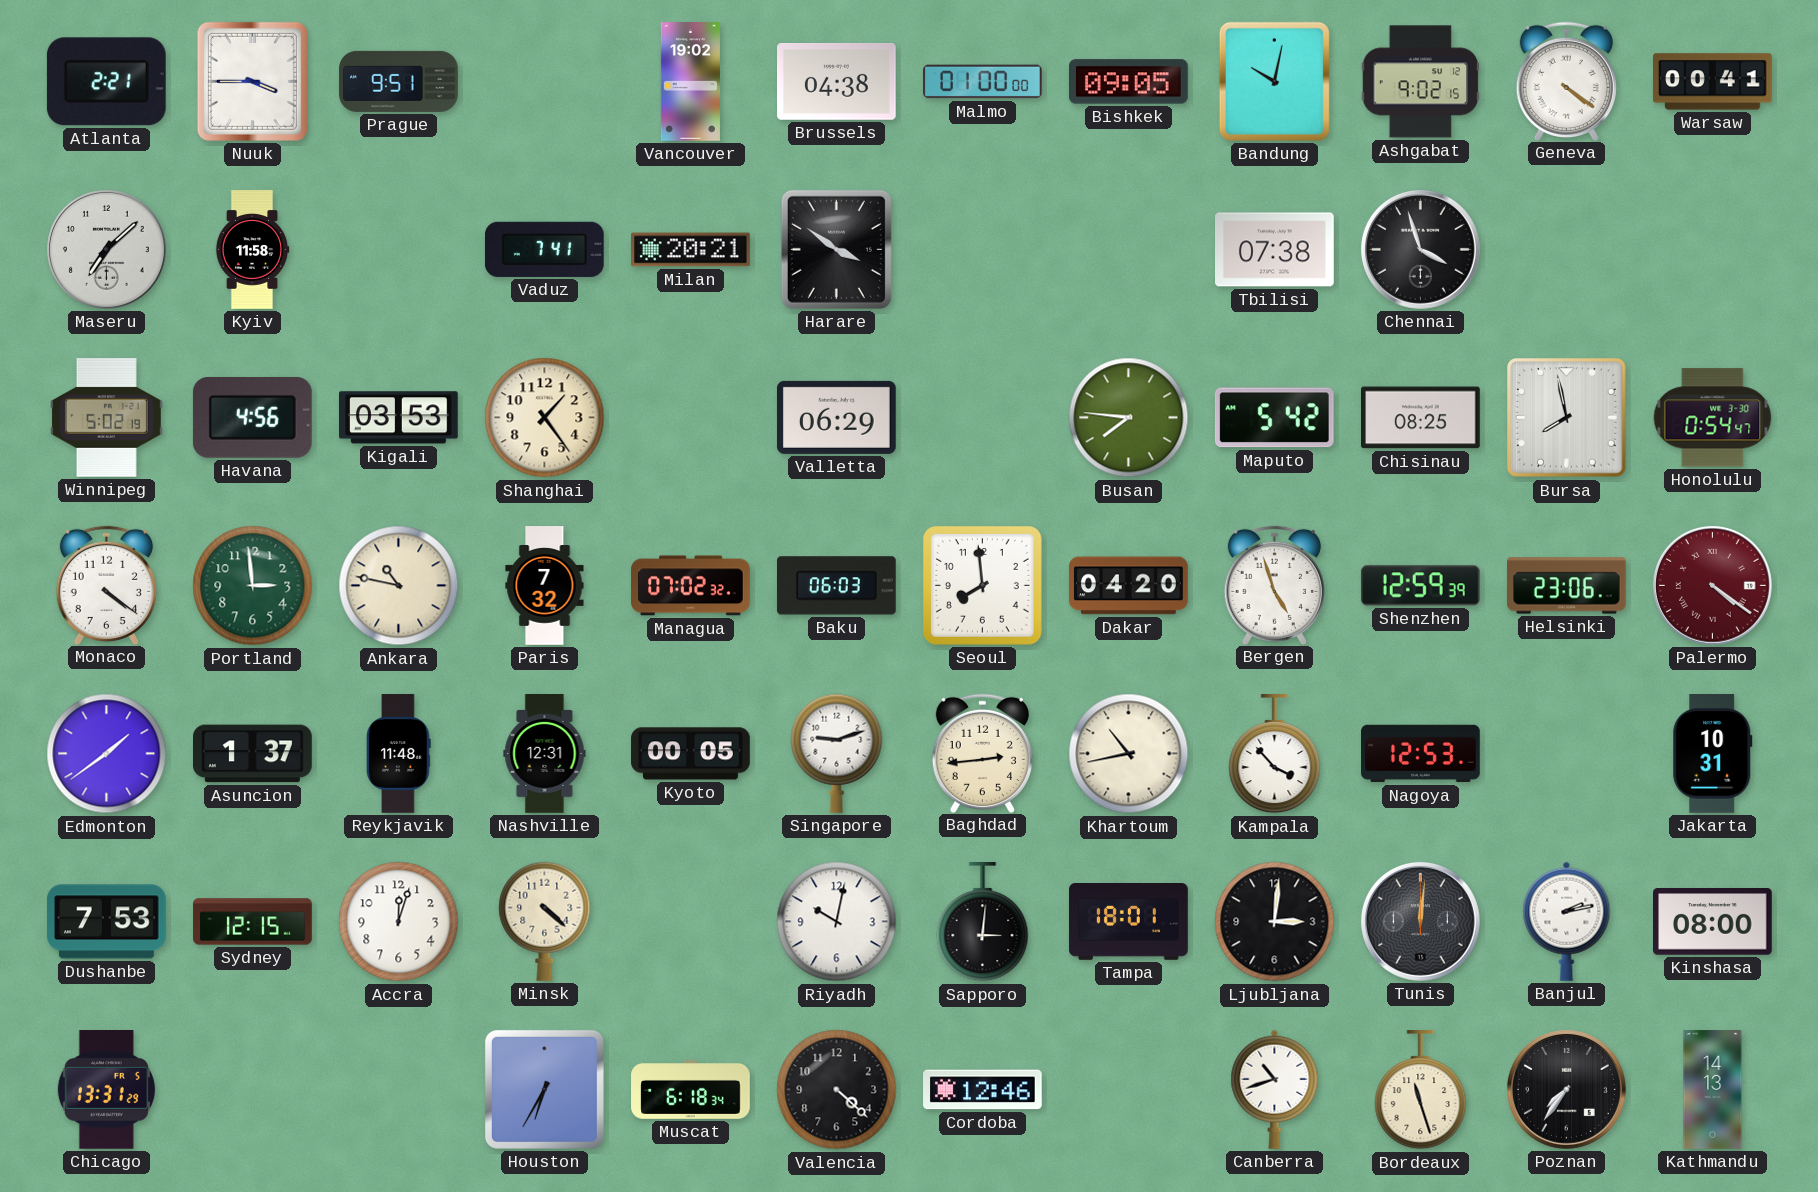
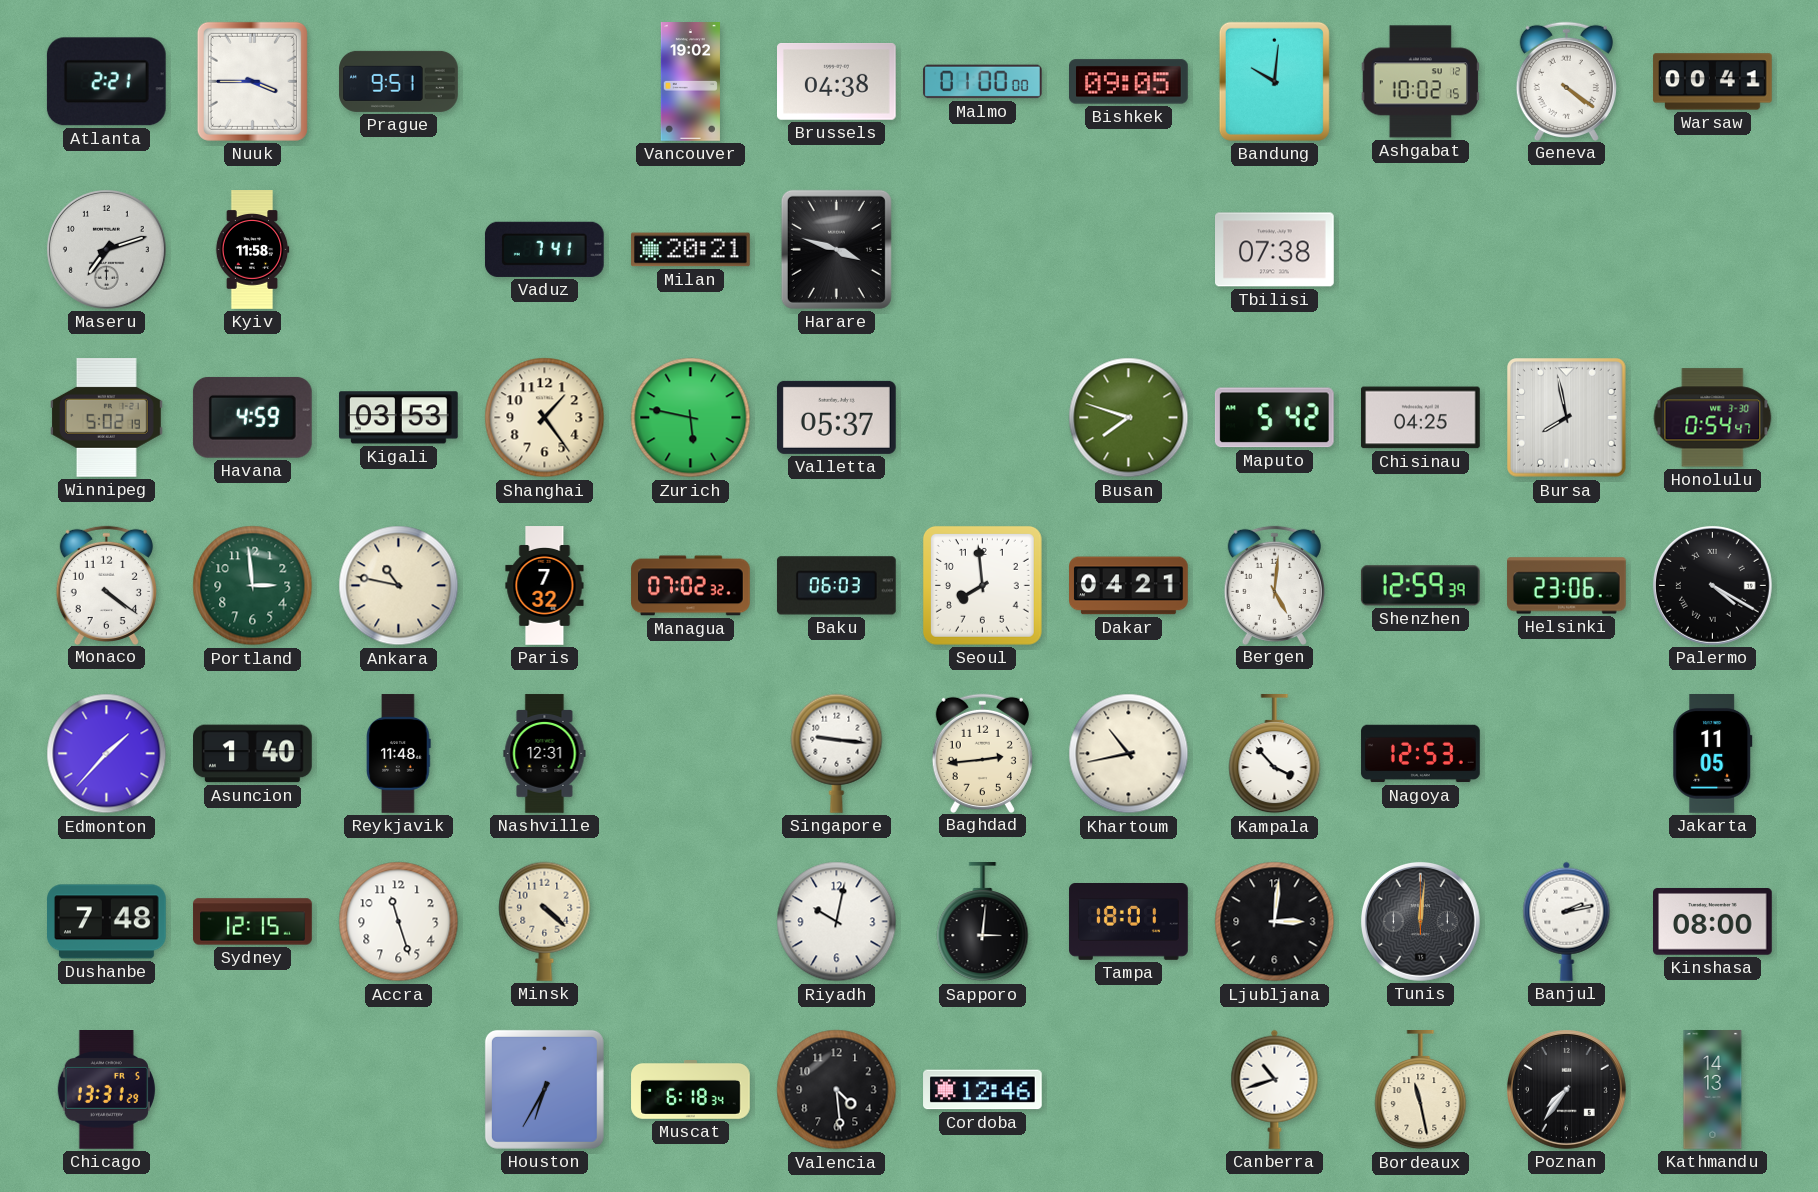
Bandung: 10:02 -> 10:01
Ashgabat: 9:02 -> 10:02
Maseru: 7:08 -> 7:12
Harare: 3:51 -> 3:48
Chennai: 3:57 -> none
Havana: 4:56 -> 4:59
Zurich: none -> 5:47
Valletta: 06:29 -> 05:37
Busan: 7:46 -> 7:48
Chisinau: 08:25 -> 04:25
Dakar: 04:20 -> 04:21
Bergen: 4:57 -> 5:01
Palermo: 4:21 -> 4:20
Palermo dial: burgundy -> black
Edmonton: 1:39 -> 1:37
Asuncion: 1:37 -> 1:40
Kyoto: 00:05 -> none
Singapore: 9:12 -> 9:16
Jakarta: 10:31 -> 11:05
Dushanbe: 7:53 -> 7:48
Accra: 12:03 -> 11:27
Valencia: 4:22 -> 4:29
Bordeaux: 11:27 -> 11:28
